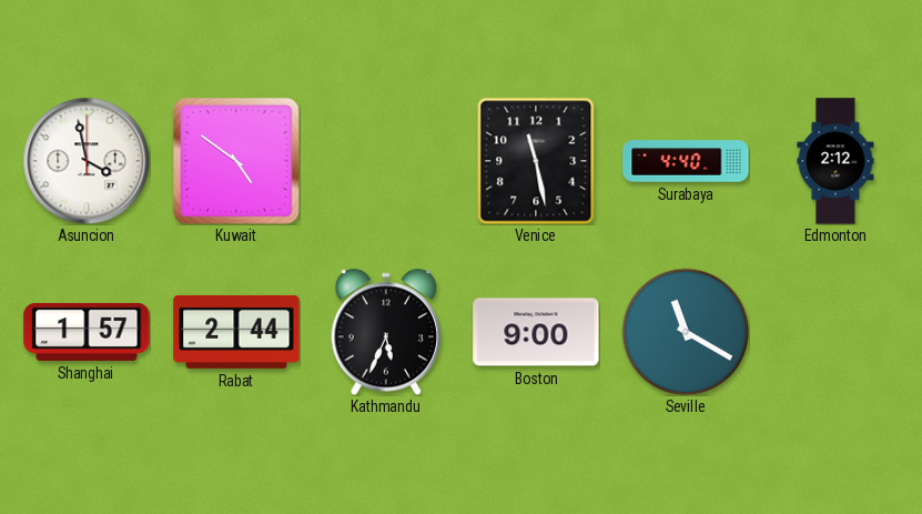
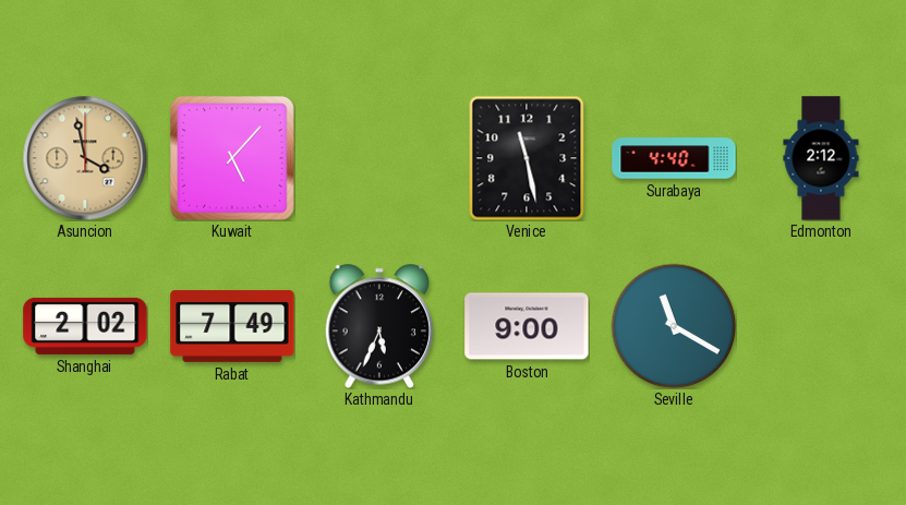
Asuncion dial: white -> champagne
Kuwait: 4:51 -> 5:07
Shanghai: 1:57 -> 2:02
Rabat: 2:44 -> 7:49
